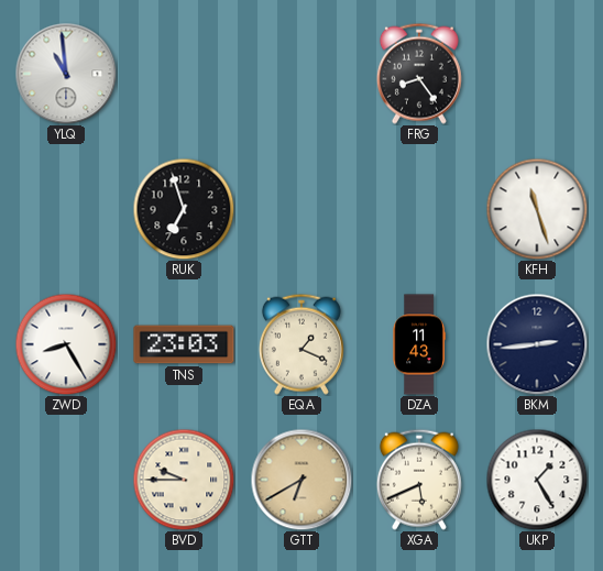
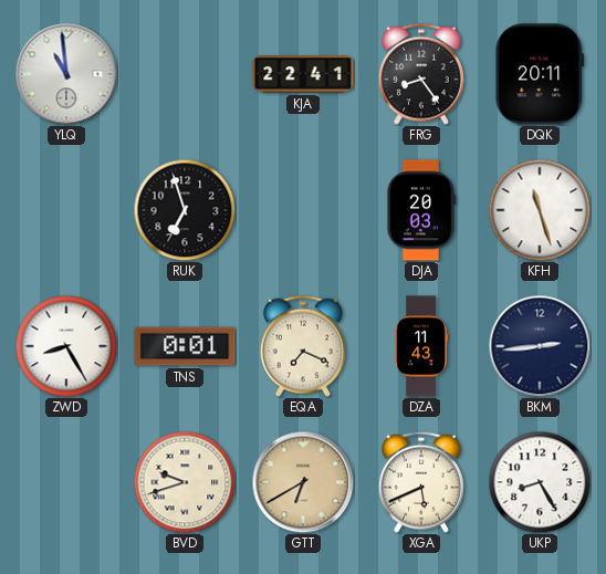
KJA: none -> 22:41
DQK: none -> 20:11
DJA: none -> 20:03
TNS: 23:03 -> 0:01
EQA: 1:19 -> 7:19
BVD: 9:45 -> 9:42
UKP: 1:25 -> 8:25
